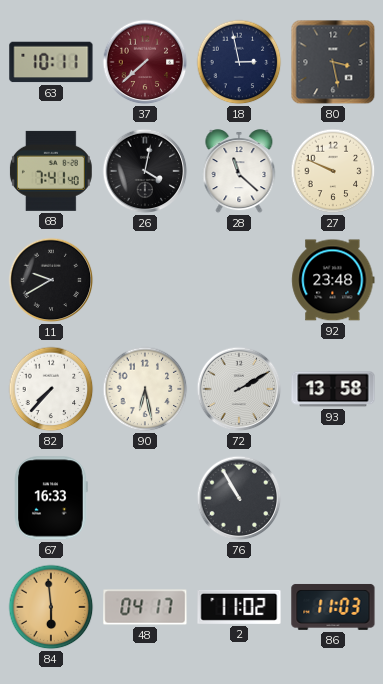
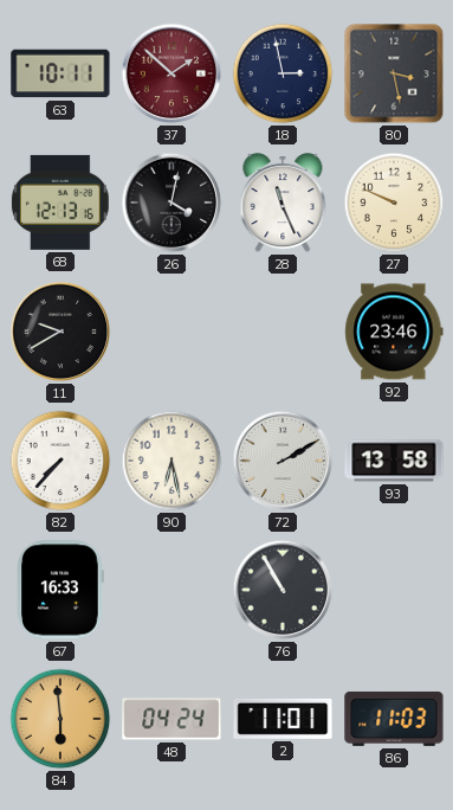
37: 7:38 -> 1:52
68: 7:41 -> 12:13
28: 11:22 -> 11:26
92: 23:48 -> 23:46
48: 04:17 -> 04:24
2: 11:02 -> 11:01
